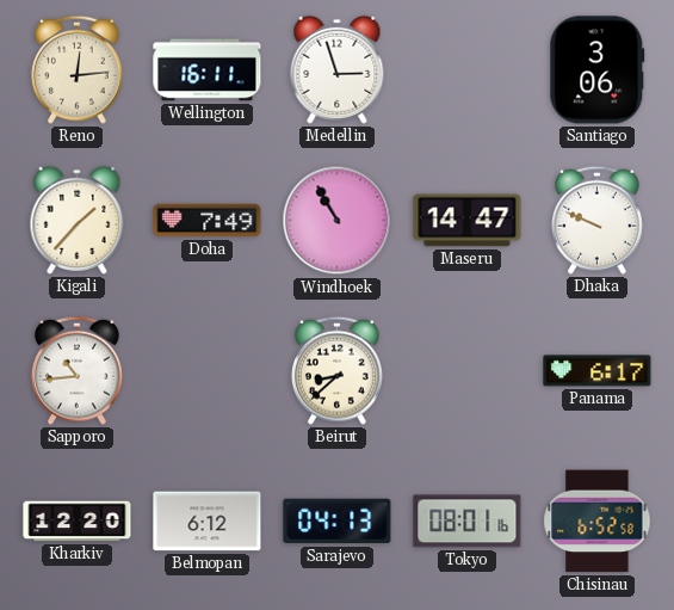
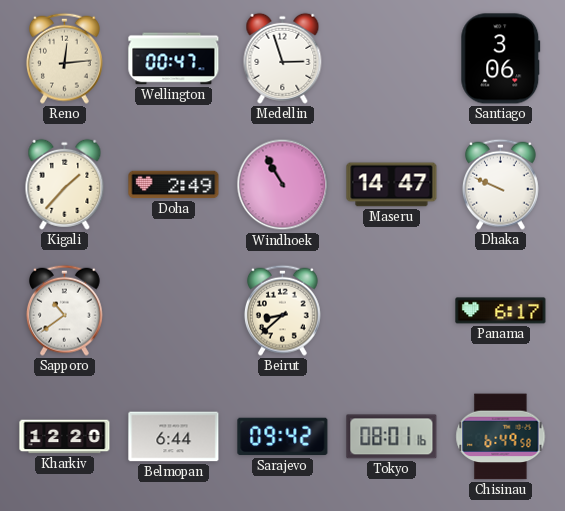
Wellington: 16:11 -> 00:47
Doha: 7:49 -> 2:49
Sapporo: 10:44 -> 10:39
Belmopan: 6:12 -> 6:44
Sarajevo: 04:13 -> 09:42
Chisinau: 6:52 -> 6:49
